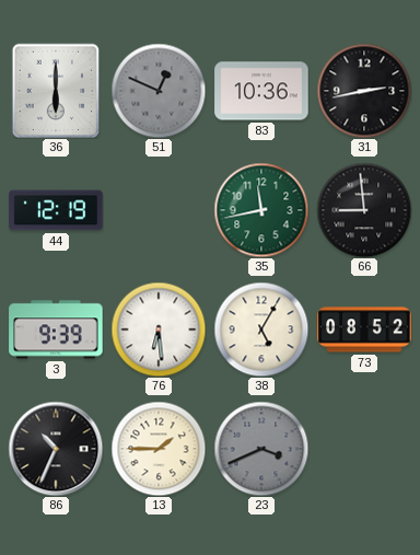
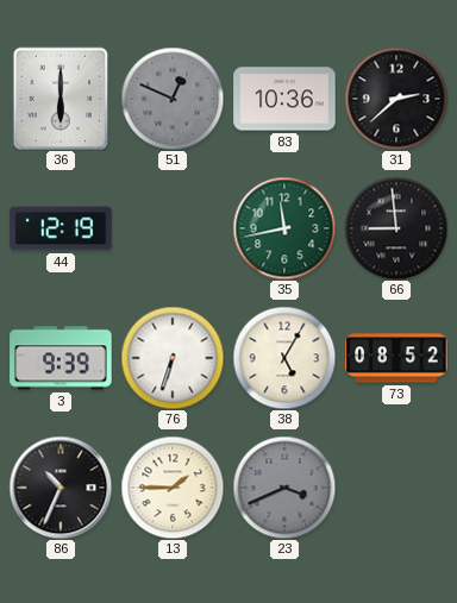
31: 2:43 -> 2:38
76: 6:29 -> 6:33
